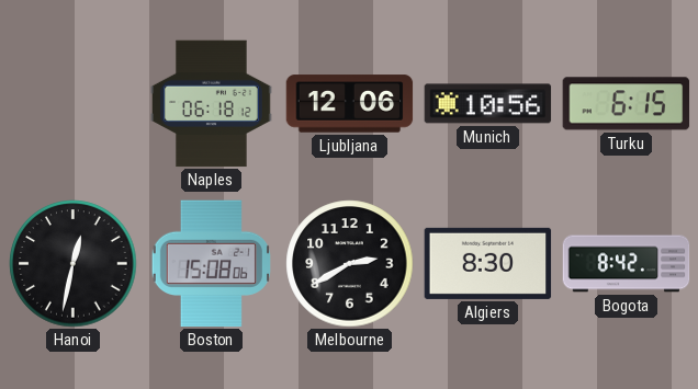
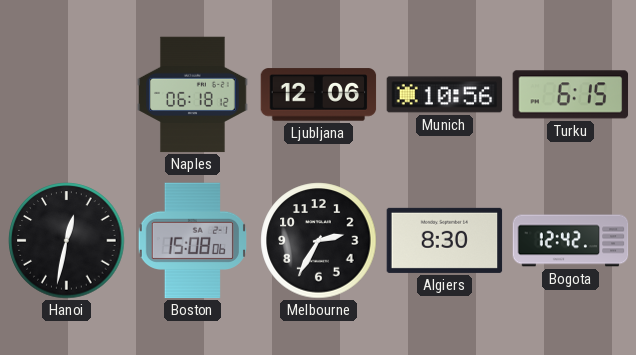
Melbourne: 2:40 -> 2:35
Bogota: 8:42 -> 12:42
